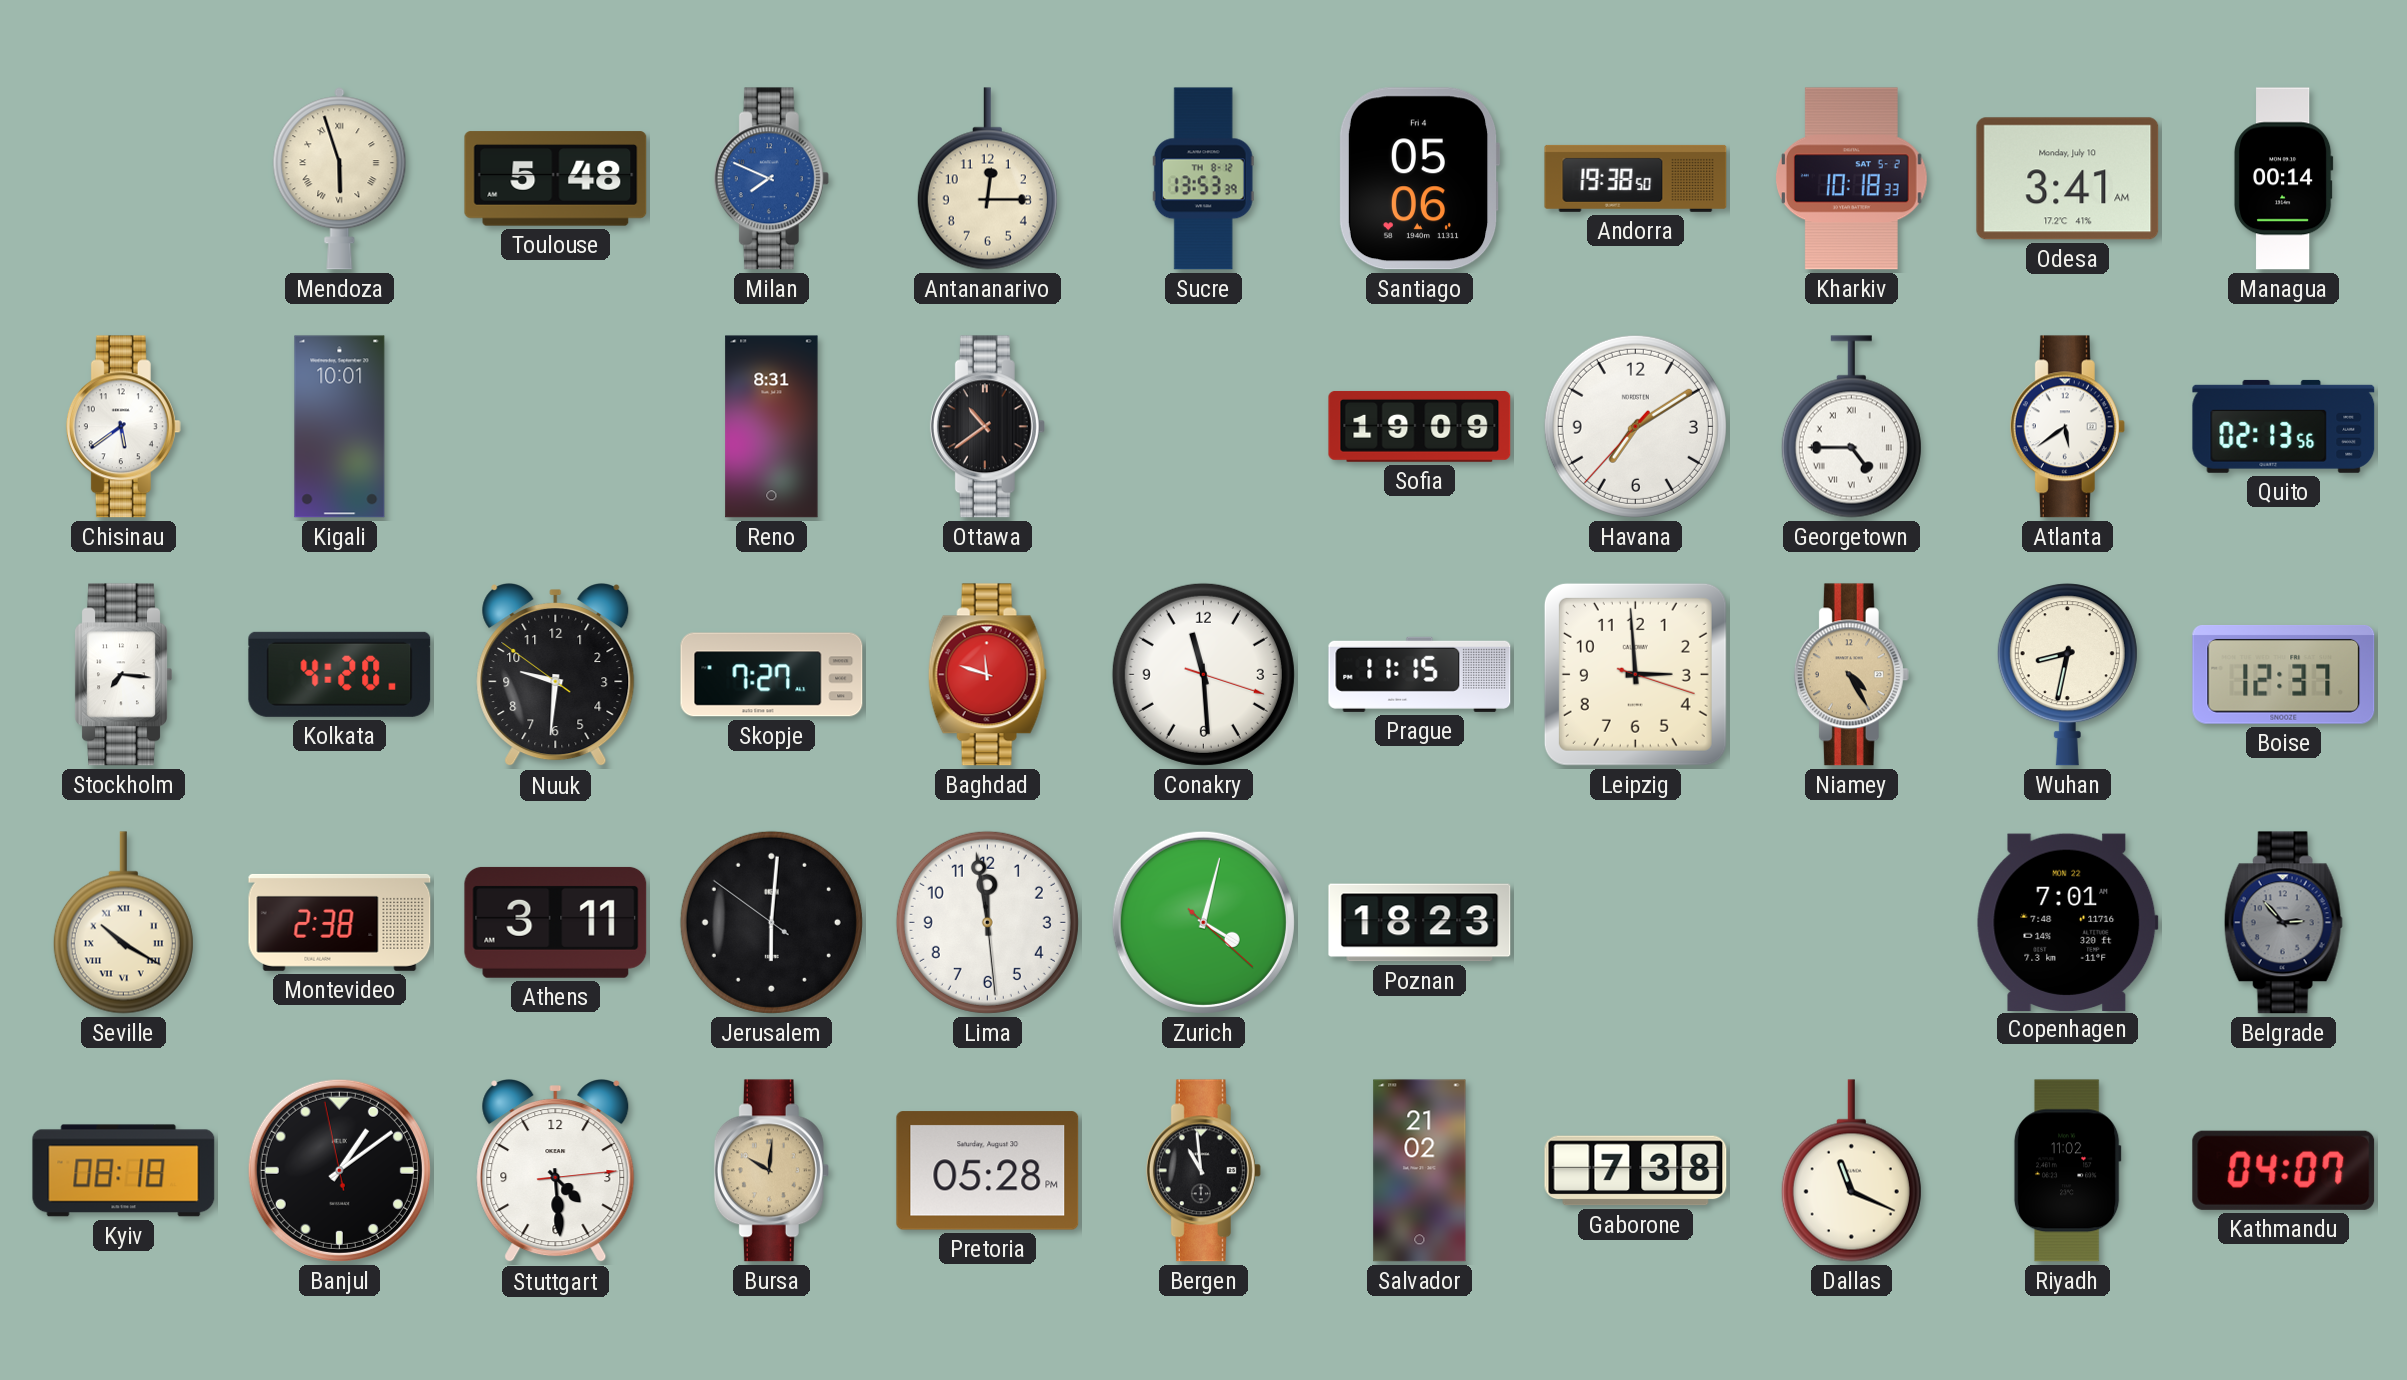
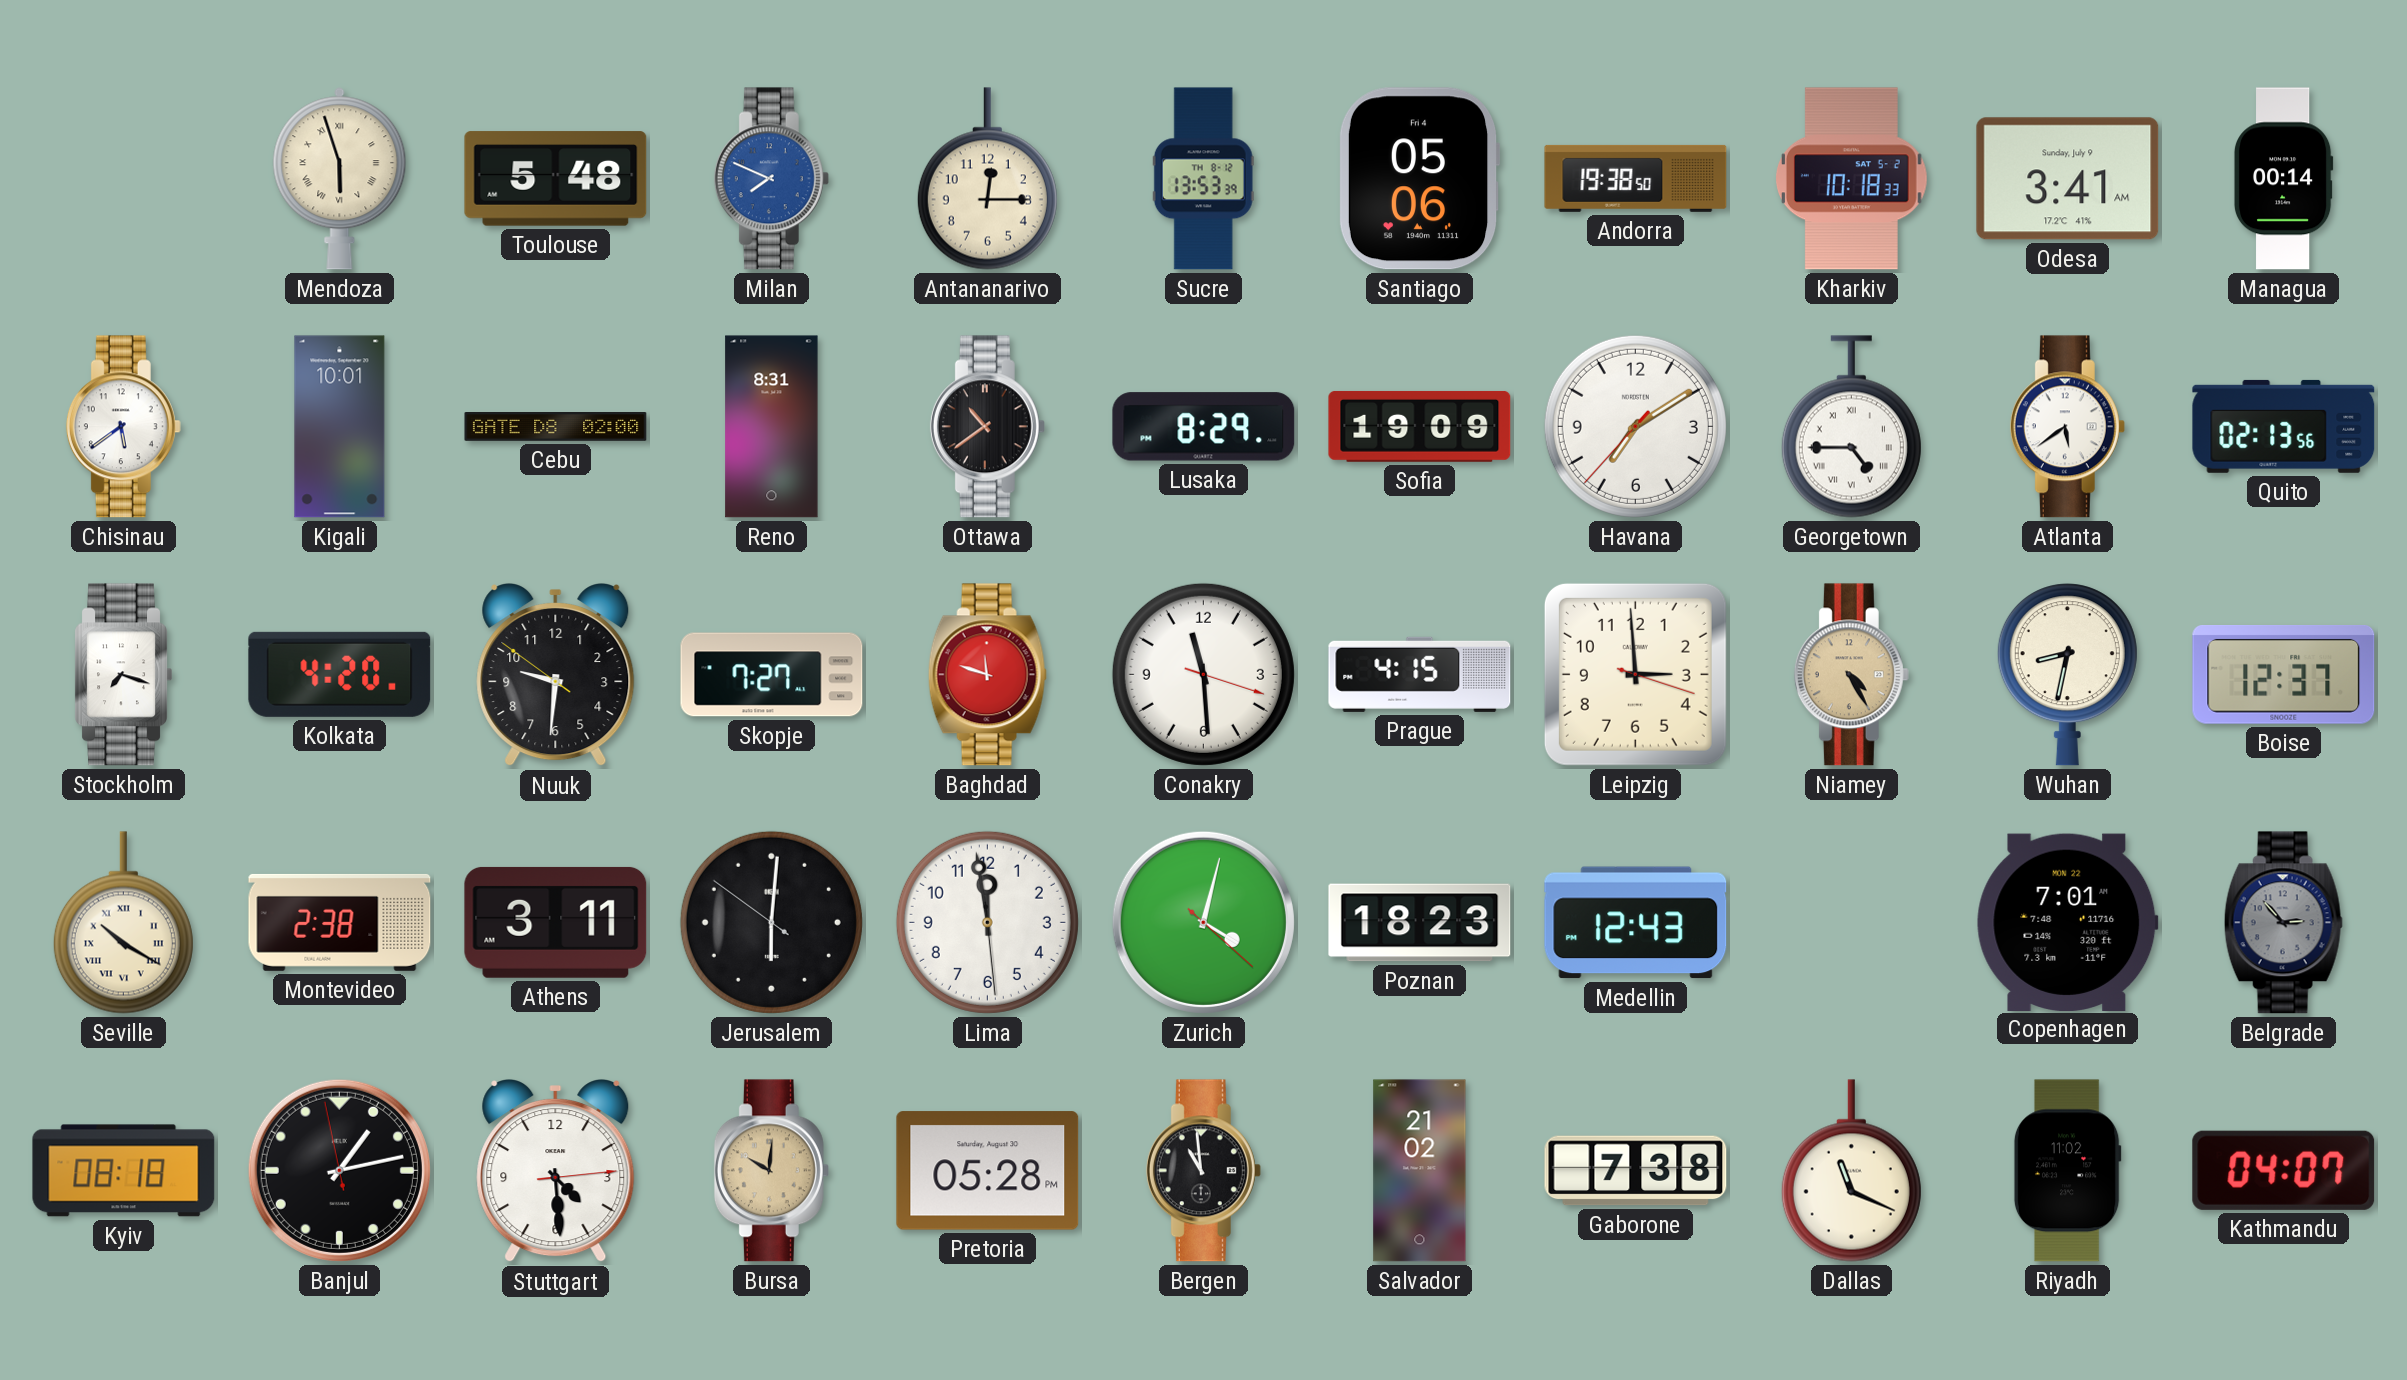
Odesa date: Monday, July 10 -> Sunday, July 9
Cebu: none -> 02:00
Lusaka: none -> 8:29
Stockholm: 7:16 -> 7:18
Prague: 11:15 -> 4:15
Medellin: none -> 12:43
Banjul: 1:08 -> 1:12
